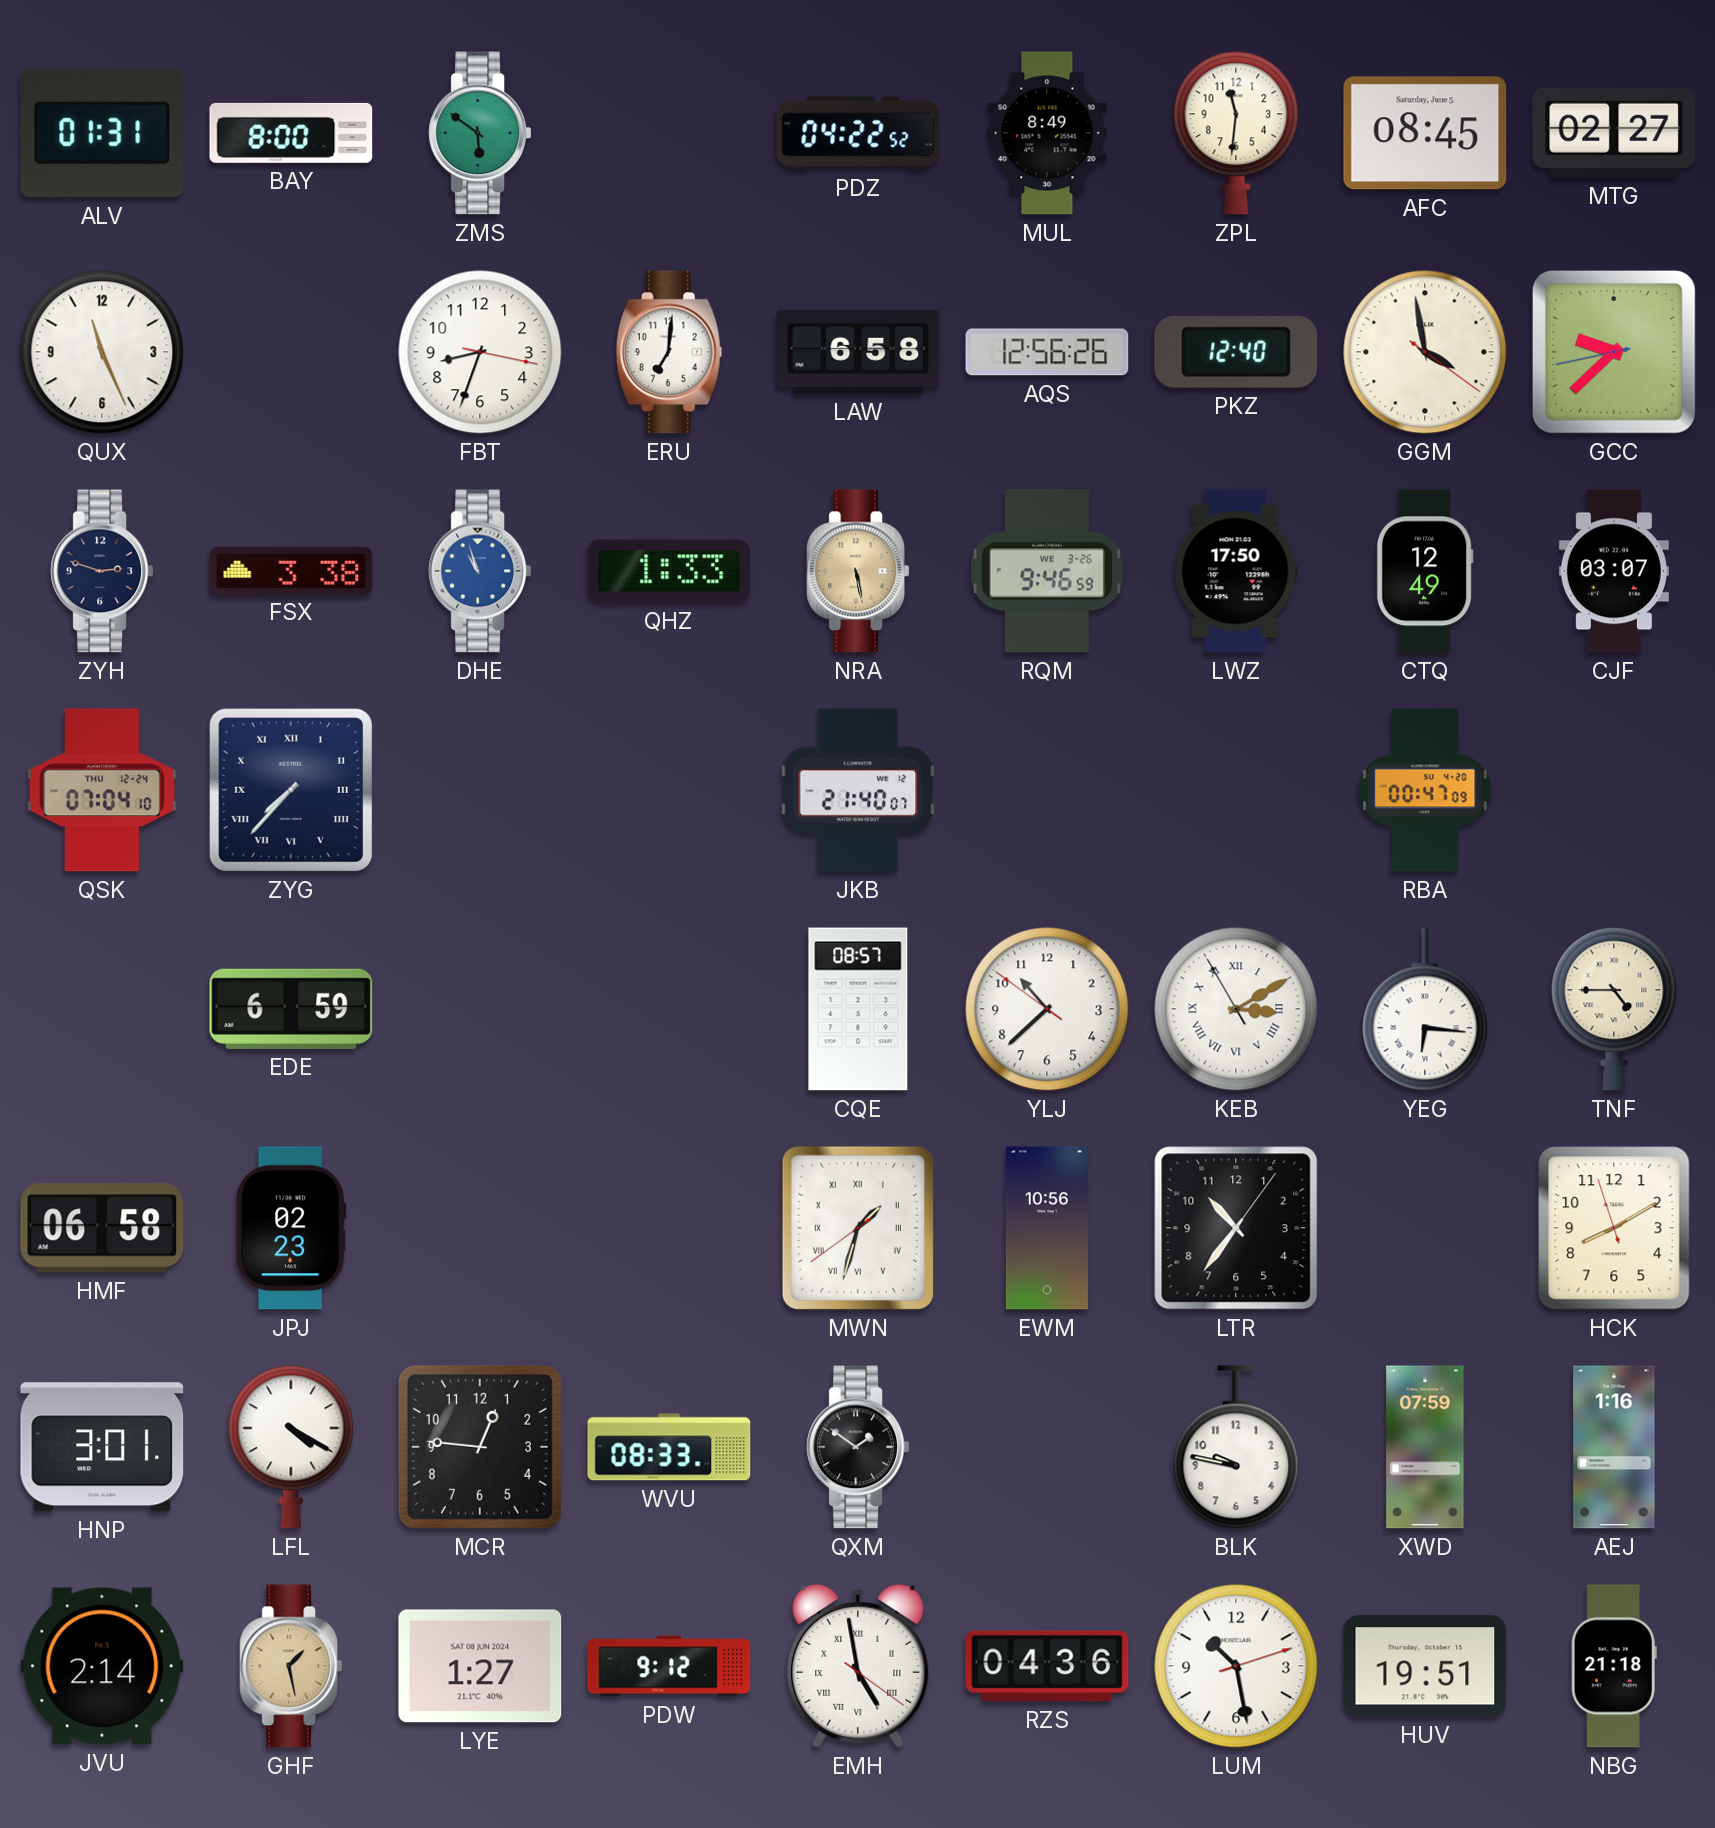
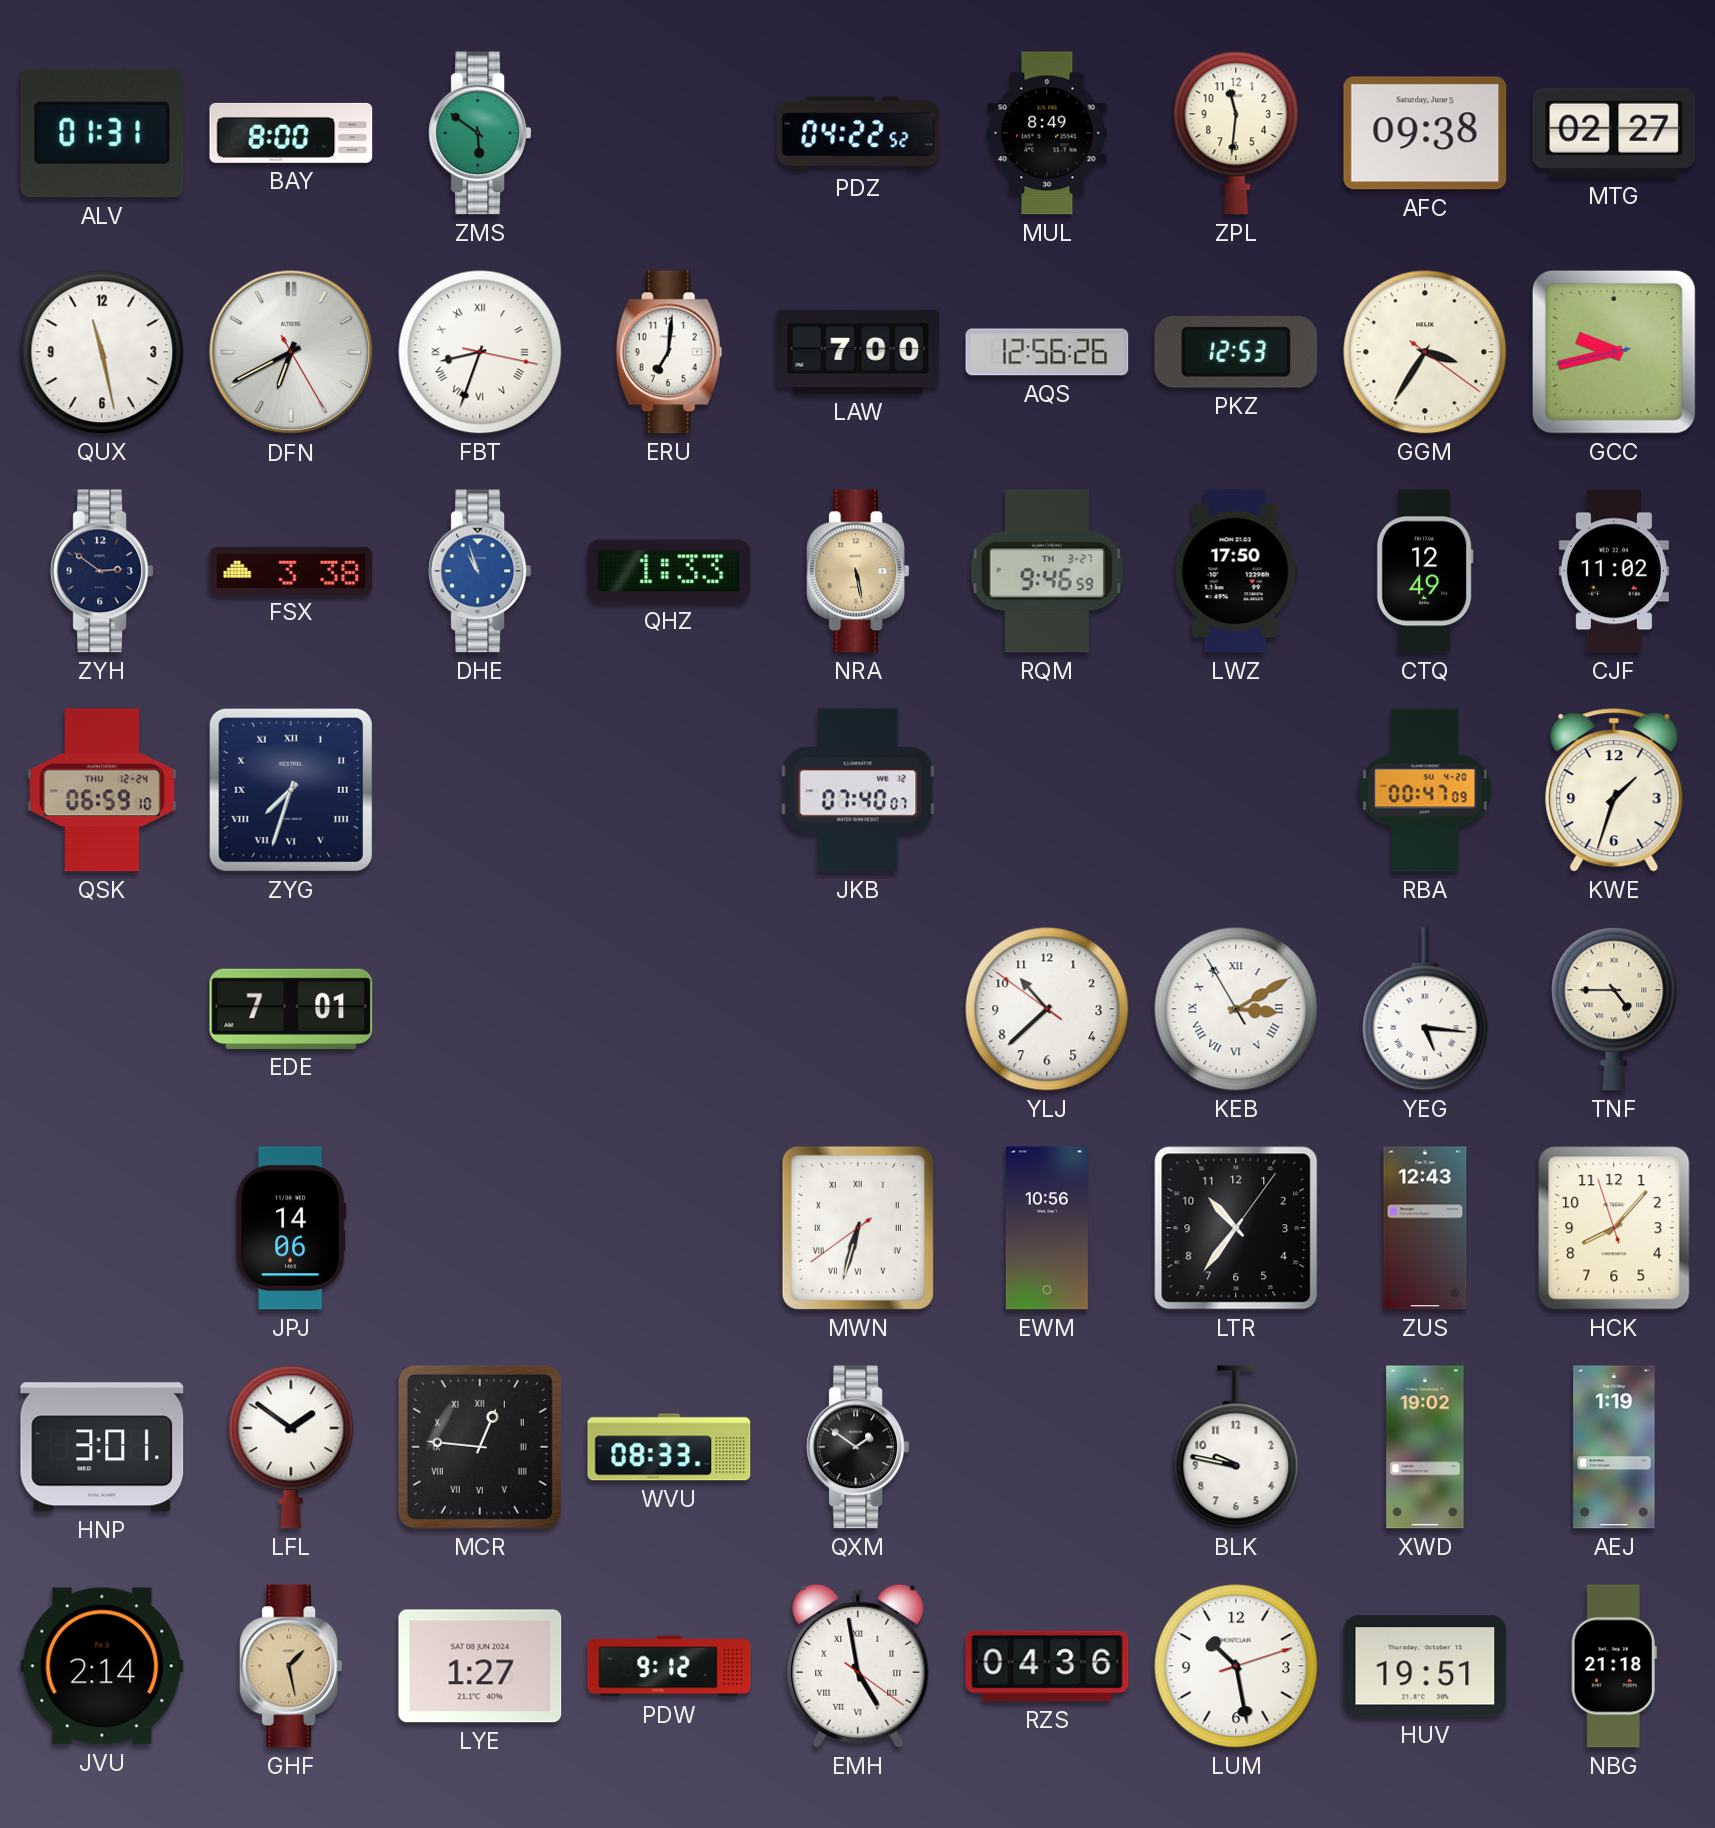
AFC: 08:45 -> 09:38
QUX: 11:26 -> 11:28
DFN: none -> 6:40
FBT numerals: Arabic -> Roman
LAW: 6:58 -> 7:00
PKZ: 12:40 -> 12:53
GGM: 3:58 -> 3:35
GCC: 9:37 -> 9:42
ZYH: 2:48 -> 2:51
RQM date: WE 3-26 -> TH 3-27
CJF: 03:07 -> 11:02
QSK: 07:04 -> 06:59
ZYG: 7:37 -> 7:33
JKB: 21:40 -> 07:40
KWE: none -> 1:33
EDE: 6:59 -> 7:01
CQE: 08:57 -> none
YEG: 6:16 -> 5:16
HMF: 06:58 -> none
JPJ: 02:23 -> 14:06
MWN: 1:32 -> 6:32
ZUS: none -> 12:43
HCK: 8:09 -> 8:06
LFL: 4:20 -> 1:51
MCR numerals: Arabic -> Roman
XWD: 07:59 -> 19:02
AEJ: 1:16 -> 1:19
